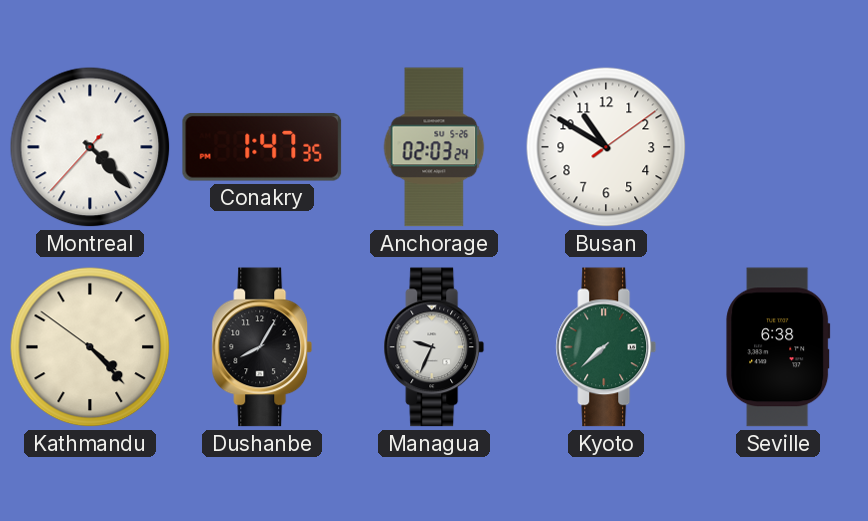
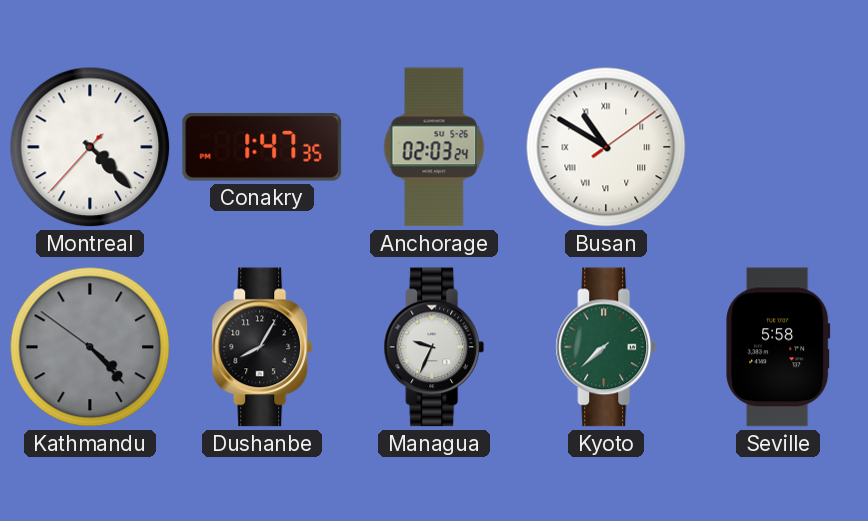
Busan numerals: Arabic -> Roman
Kathmandu dial: cream -> grey
Seville: 6:38 -> 5:58
